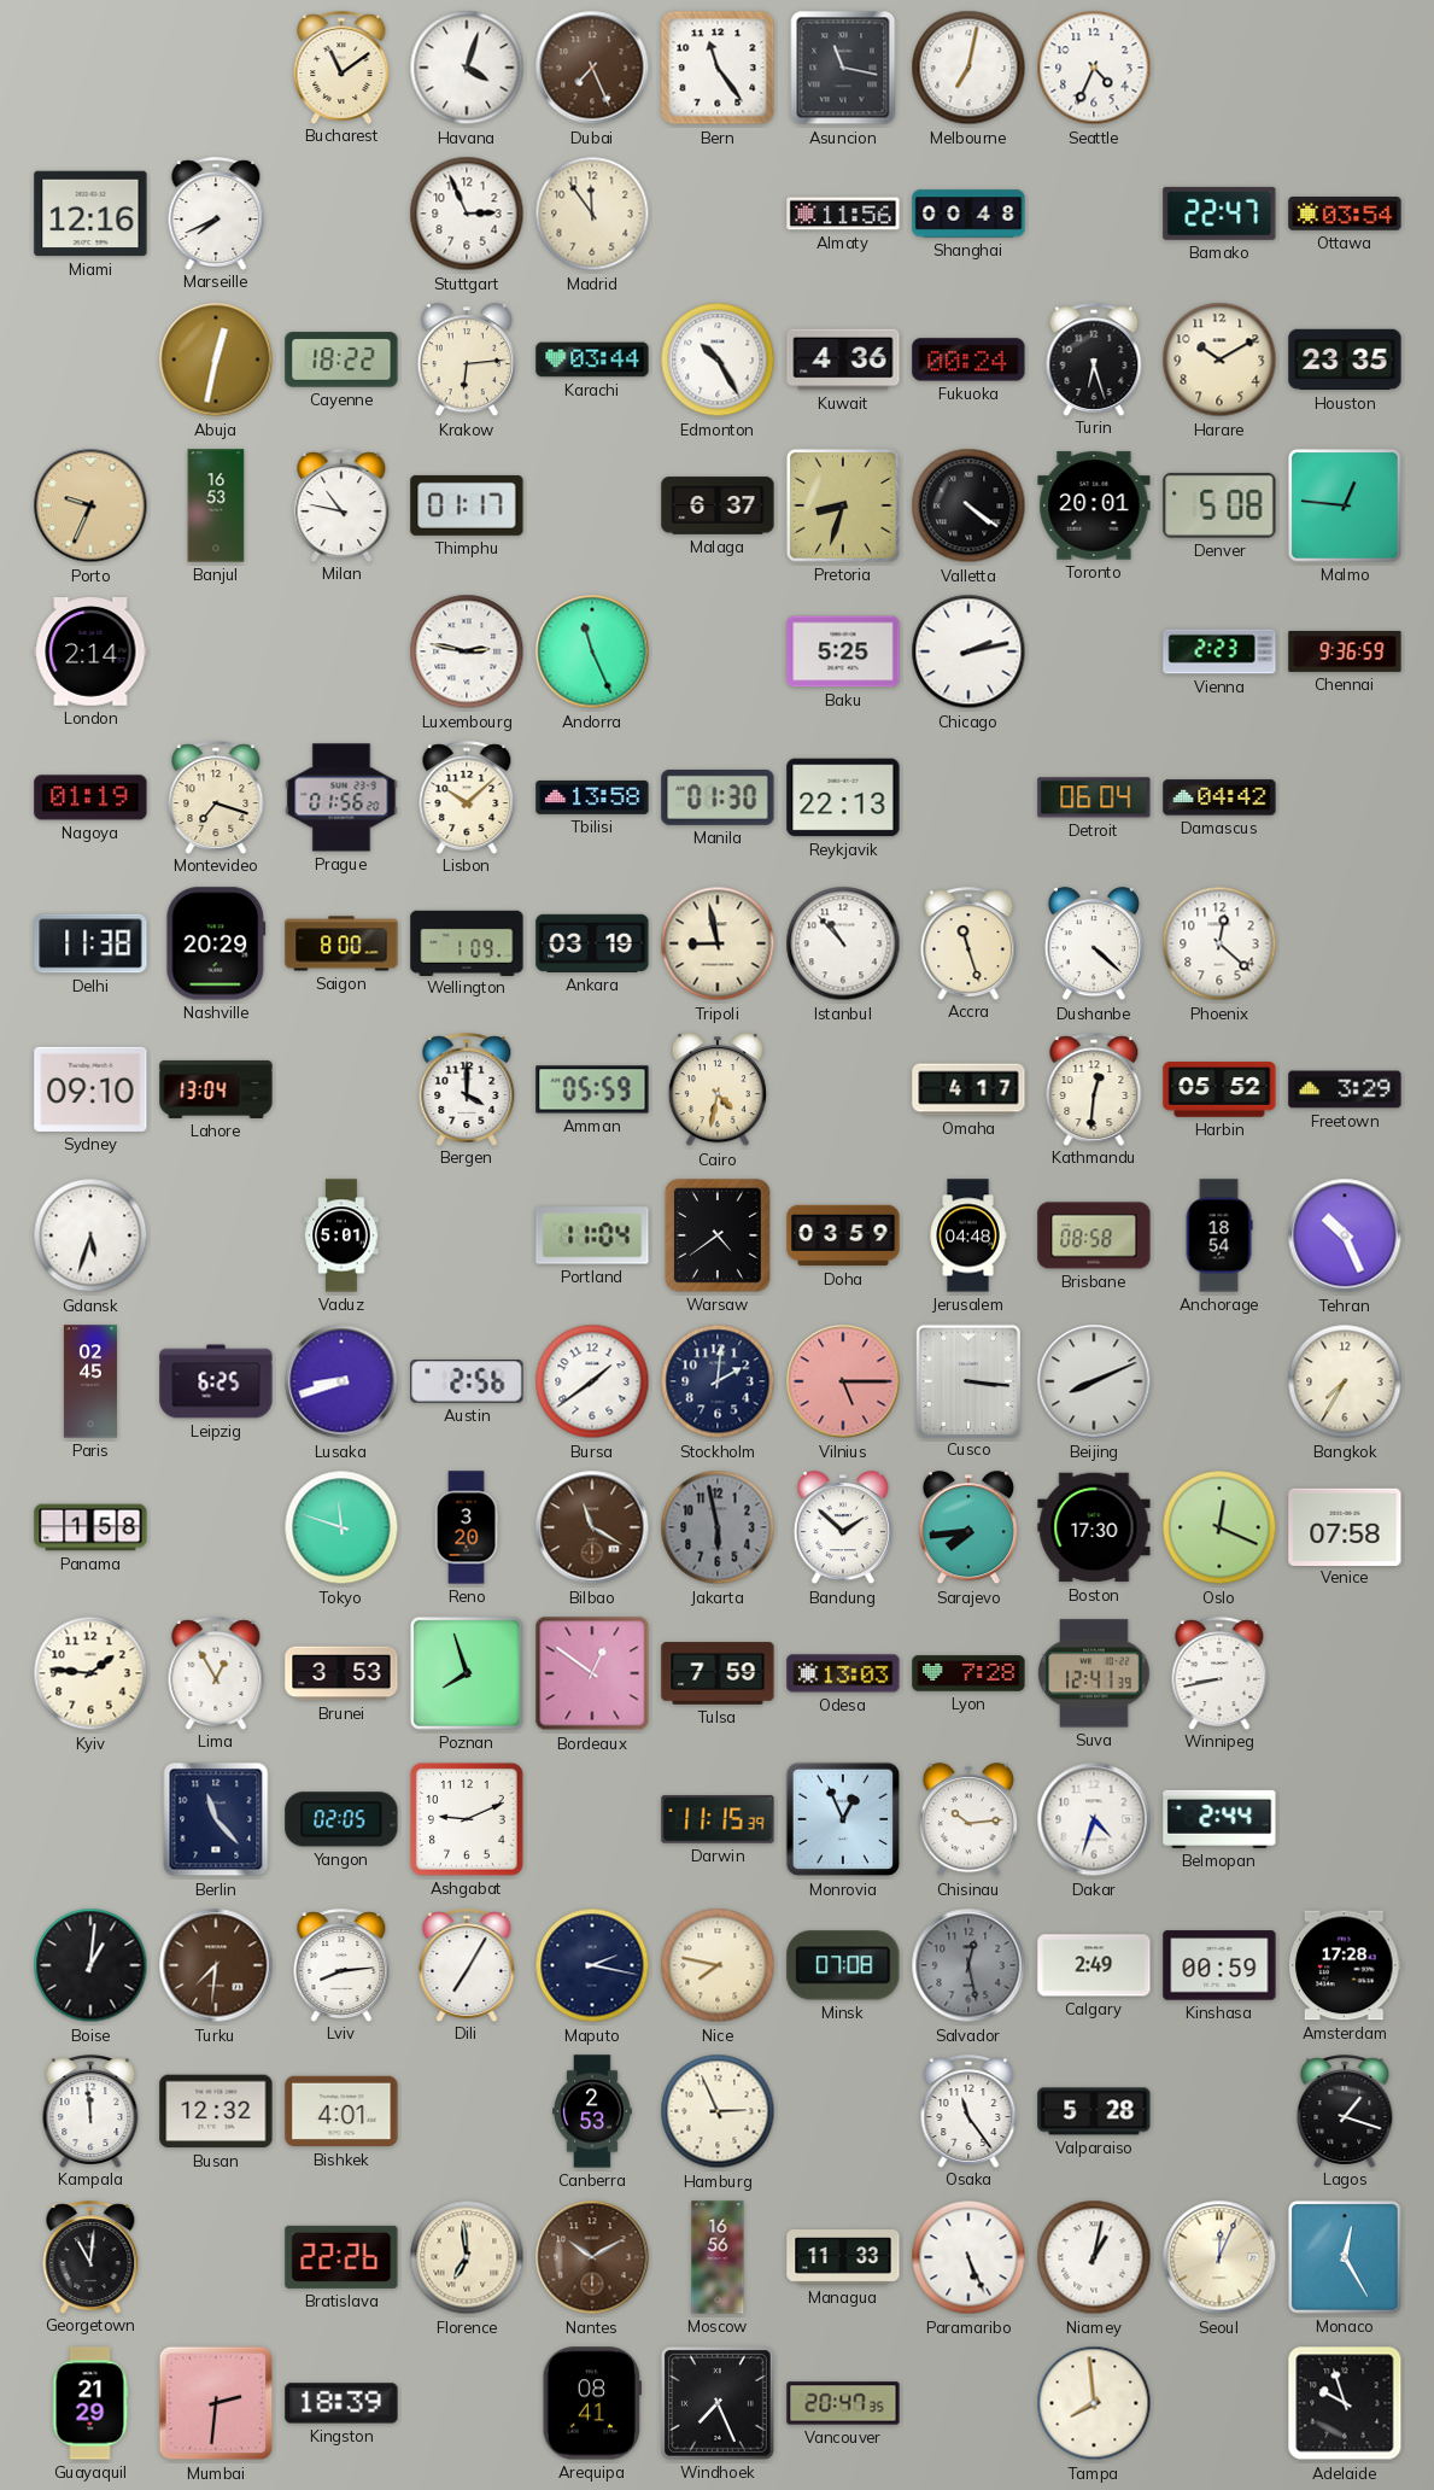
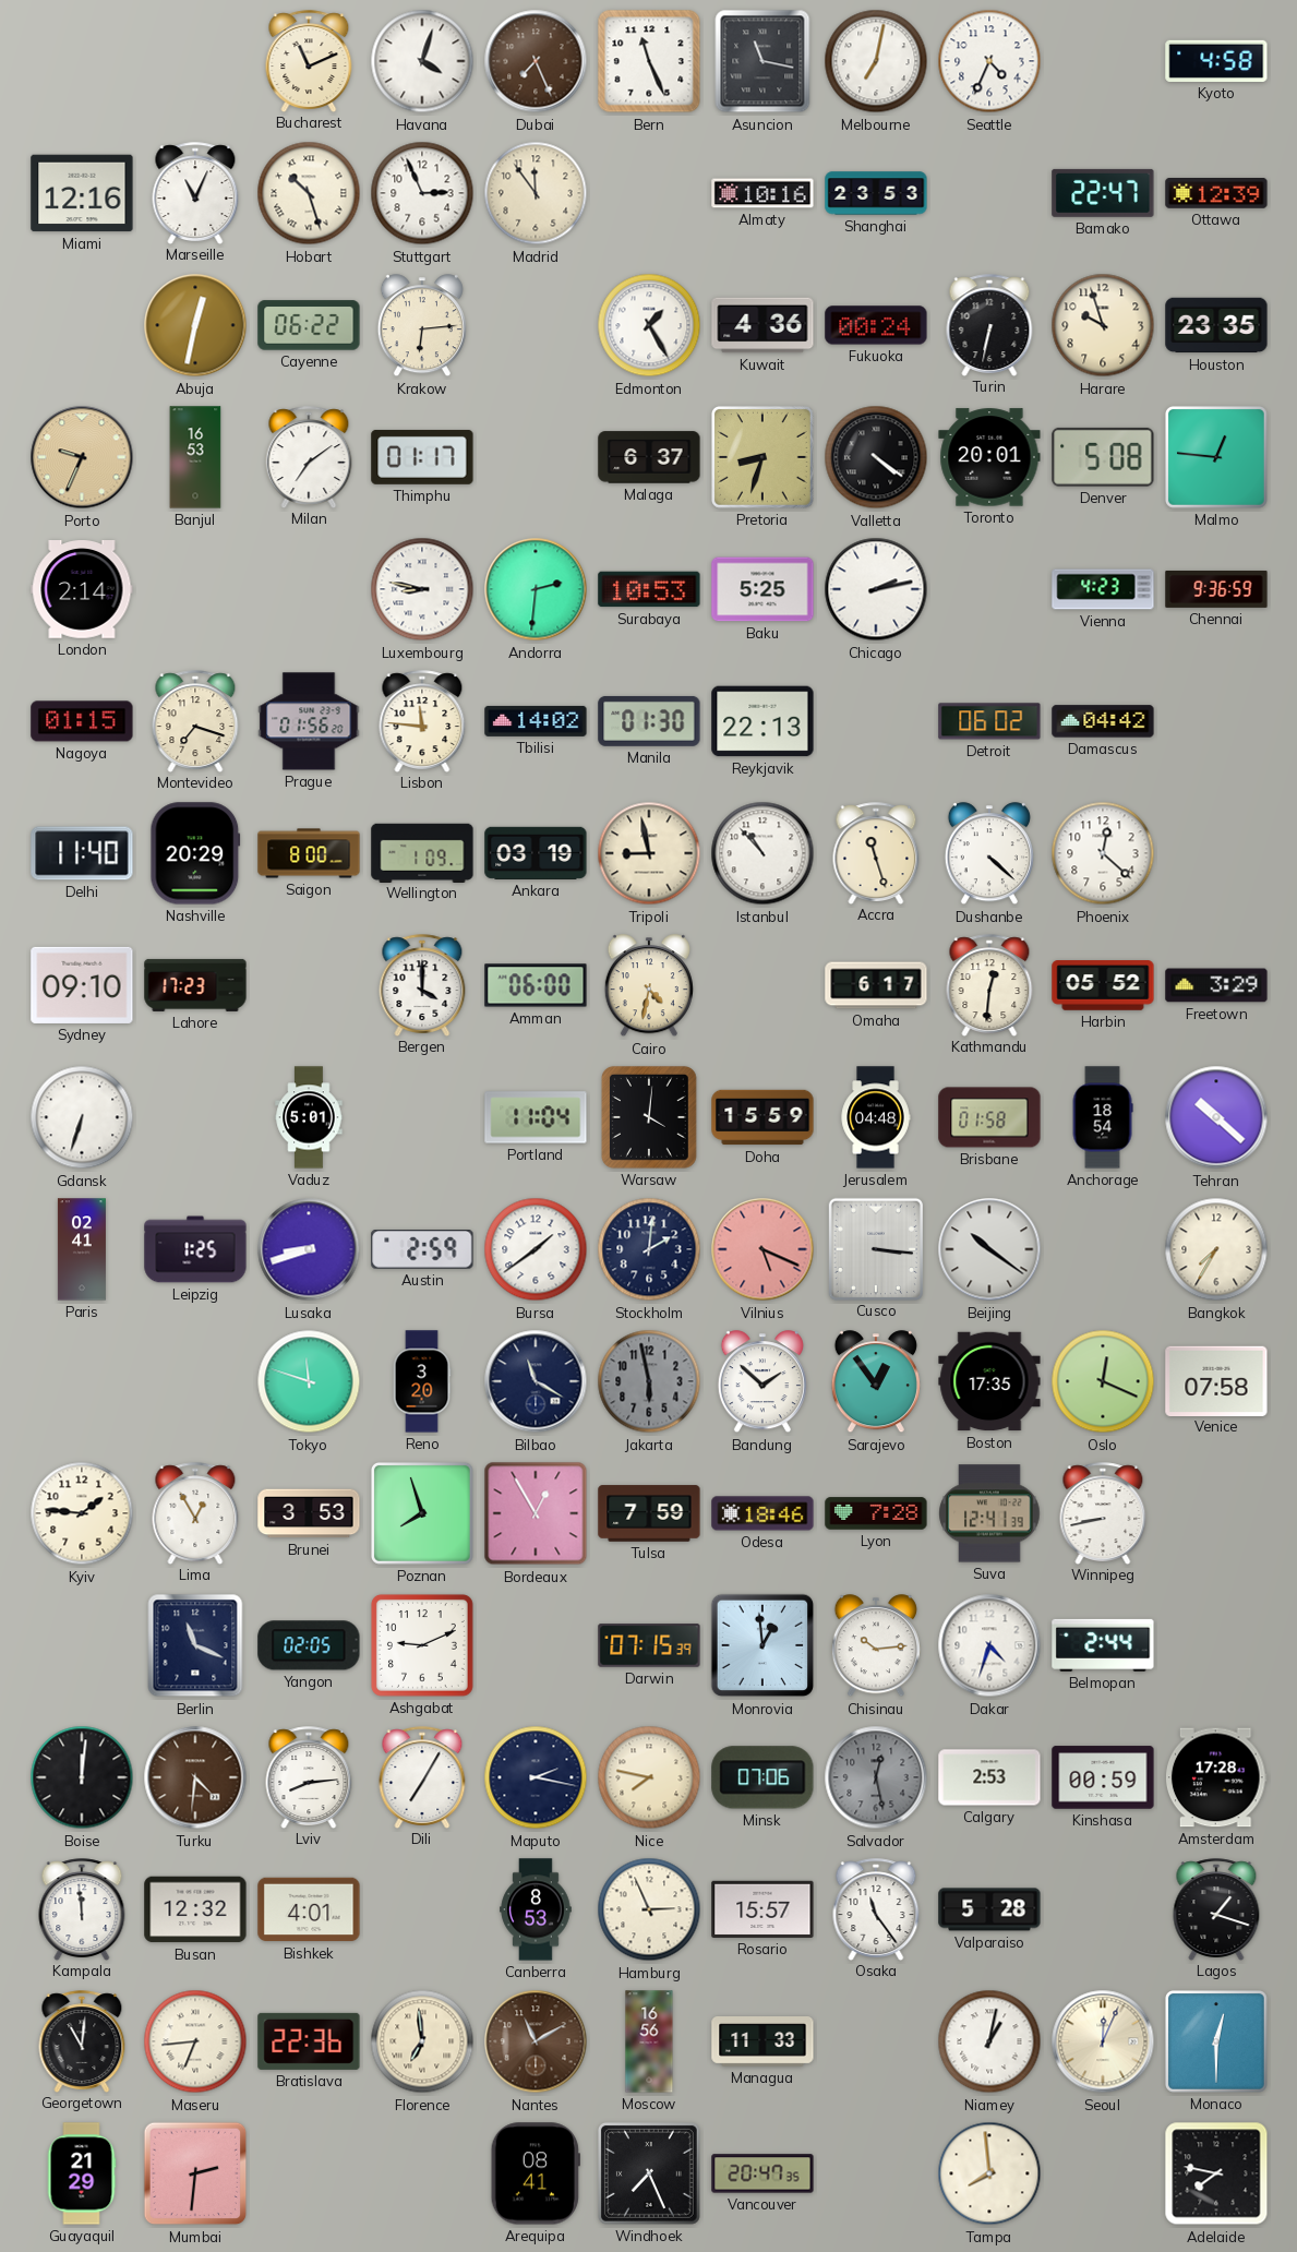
Bucharest: 11:09 -> 11:11
Bern: 11:24 -> 11:26
Kyoto: none -> 4:58
Marseille: 7:41 -> 11:04
Hobart: none -> 10:27
Almaty: 11:56 -> 10:16
Shanghai: 00:48 -> 23:53
Ottawa: 03:54 -> 12:39
Cayenne: 18:22 -> 06:22
Karachi: 03:44 -> none
Edmonton: 10:25 -> 1:25
Turin: 6:27 -> 6:32
Harare: 10:10 -> 9:57
Milan: 10:47 -> 7:09
Luxembourg: 2:47 -> 8:47
Andorra: 11:26 -> 2:31
Surabaya: none -> 10:53
Vienna: 2:23 -> 4:23
Nagoya: 01:19 -> 01:15
Lisbon: 10:08 -> 11:46
Tbilisi: 13:58 -> 14:02
Detroit: 06:04 -> 06:02
Delhi: 11:38 -> 11:40
Lahore: 13:04 -> 17:23
Amman: 05:59 -> 06:00
Omaha: 4:17 -> 6:17
Gdansk: 5:33 -> 6:33
Warsaw: 4:39 -> 4:01
Doha: 03:59 -> 15:59
Brisbane: 08:58 -> 01:58
Tehran: 10:26 -> 10:22
Paris: 02:45 -> 02:41
Leipzig: 6:25 -> 1:25
Austin: 2:56 -> 2:59
Vilnius: 5:15 -> 5:19
Beijing: 8:11 -> 10:21
Panama: 1:58 -> none
Bilbao dial: brown -> navy
Sarajevo: 7:44 -> 12:54
Boston: 17:30 -> 17:35
Bordeaux: 12:51 -> 12:55
Odesa: 13:03 -> 18:46
Berlin: 11:23 -> 11:19
Darwin: 11:15 -> 07:15
Monrovia: 12:56 -> 12:59
Boise: 1:01 -> 12:01
Turku: 7:31 -> 4:31
Minsk: 07:08 -> 07:06
Calgary: 2:49 -> 2:53
Canberra: 2:53 -> 8:53
Rosario: none -> 15:57
Maseru: none -> 6:44
Bratislava: 22:26 -> 22:36
Nantes: 10:10 -> 11:10
Paramaribo: 5:26 -> none
Monaco: 12:25 -> 12:30
Kingston: 18:39 -> none
Adelaide: 9:57 -> 7:47
